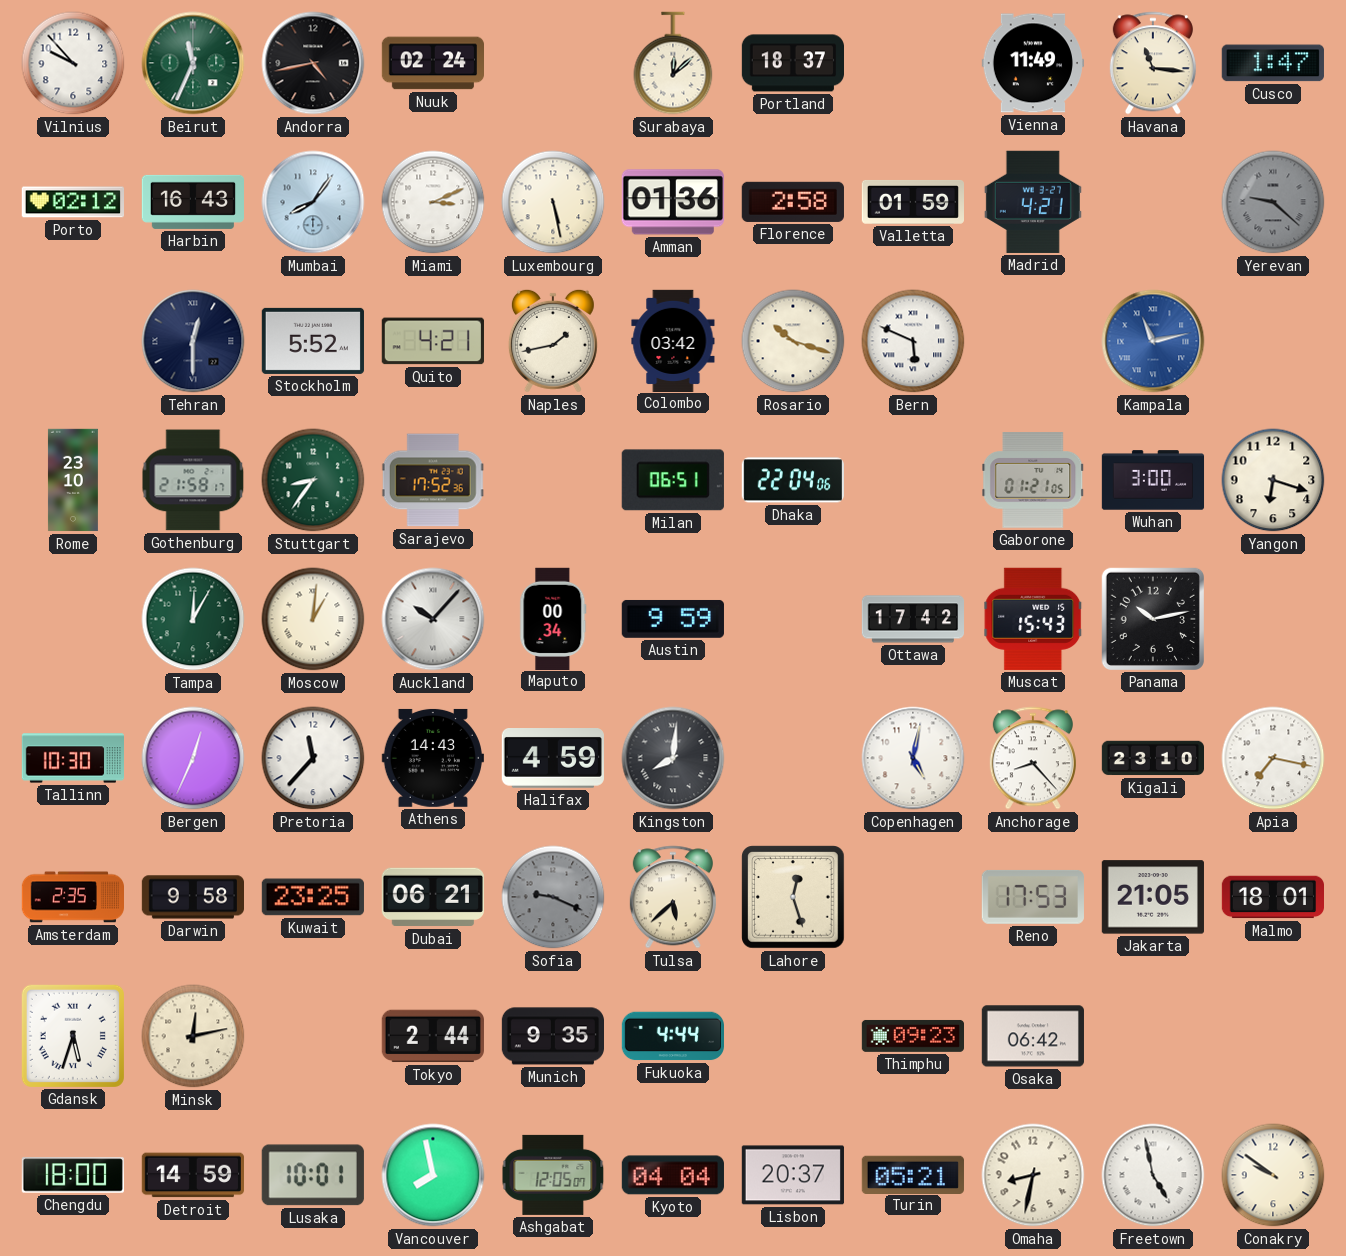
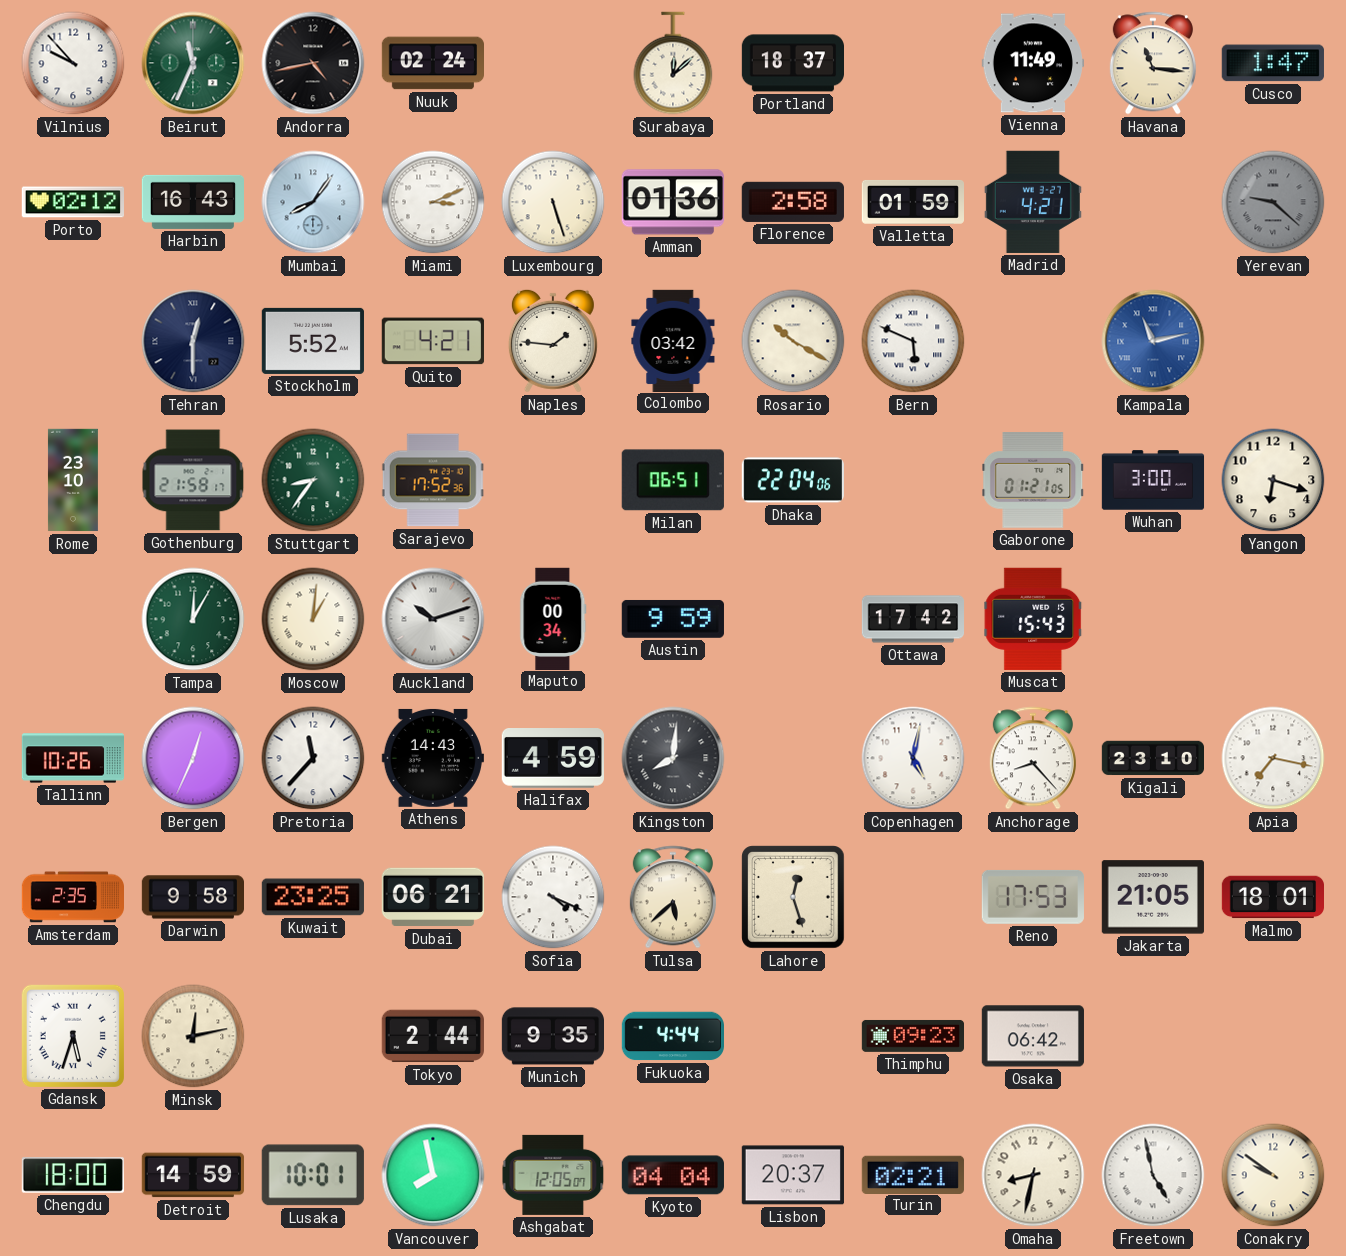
Luxembourg: 5:28 -> 5:27
Naples: 1:43 -> 1:46
Rosario: 10:18 -> 10:20
Auckland: 10:07 -> 10:12
Panama: 10:13 -> none
Tallinn: 10:30 -> 10:26
Sofia: 9:19 -> 4:19
Sofia dial: grey -> white
Turin: 05:21 -> 02:21
